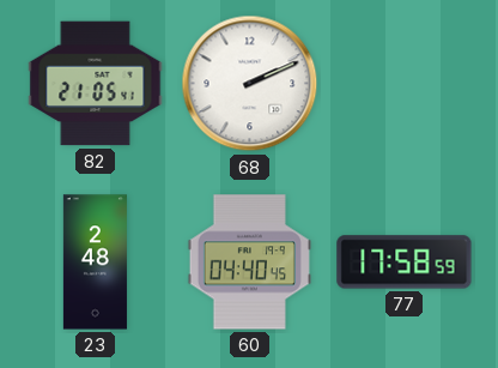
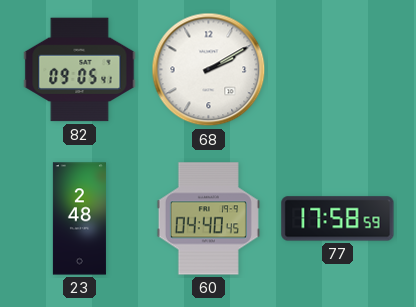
82: 21:05 -> 09:05
68: 2:11 -> 2:10
